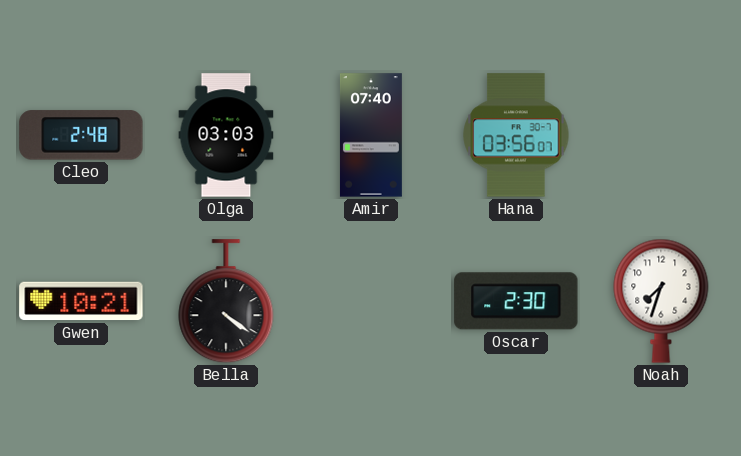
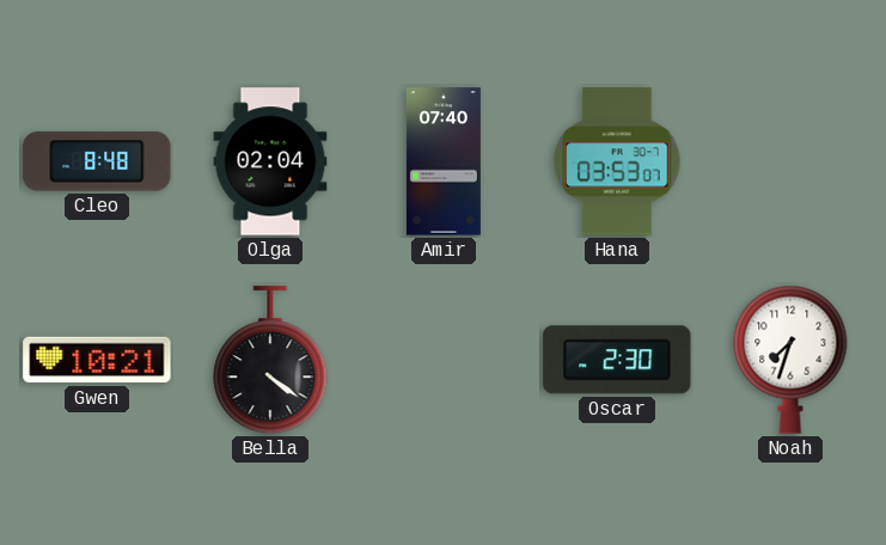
Cleo: 2:48 -> 8:48
Olga: 03:03 -> 02:04
Hana: 03:56 -> 03:53
